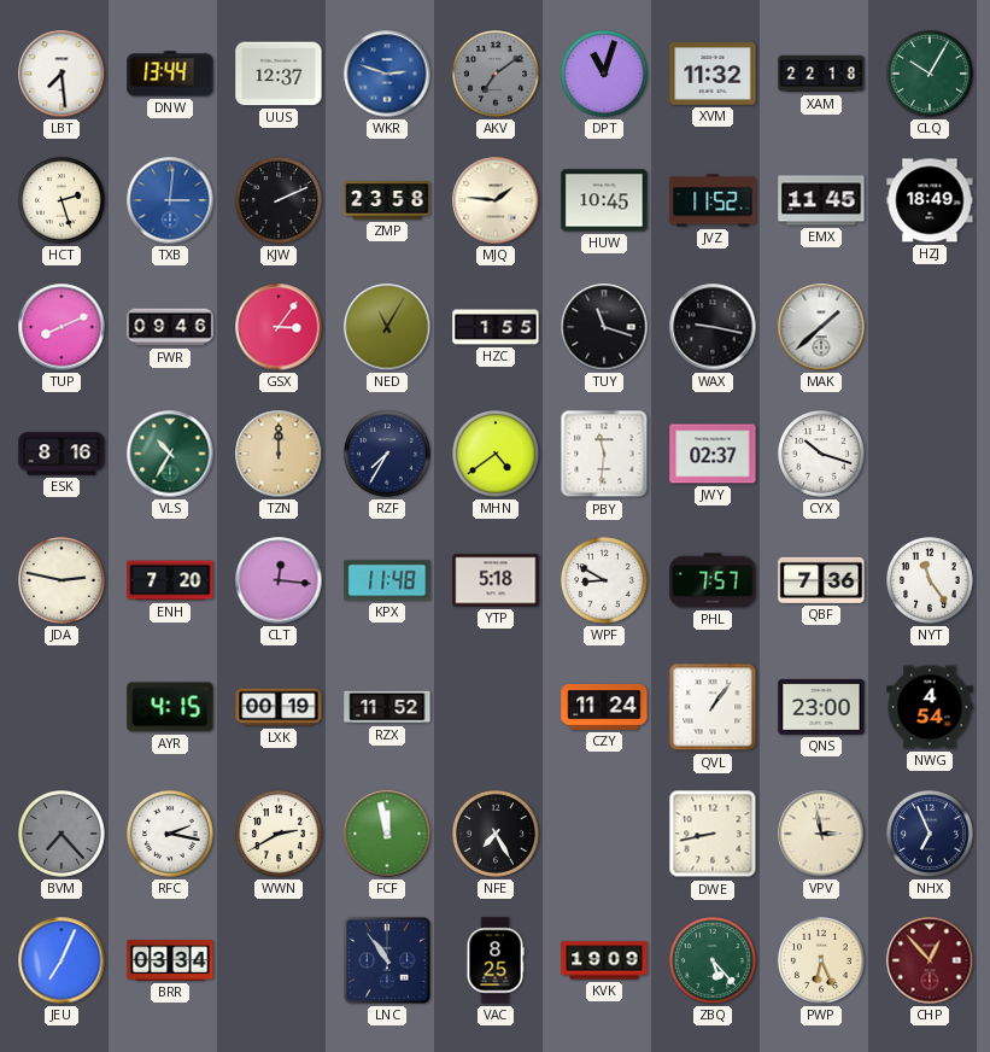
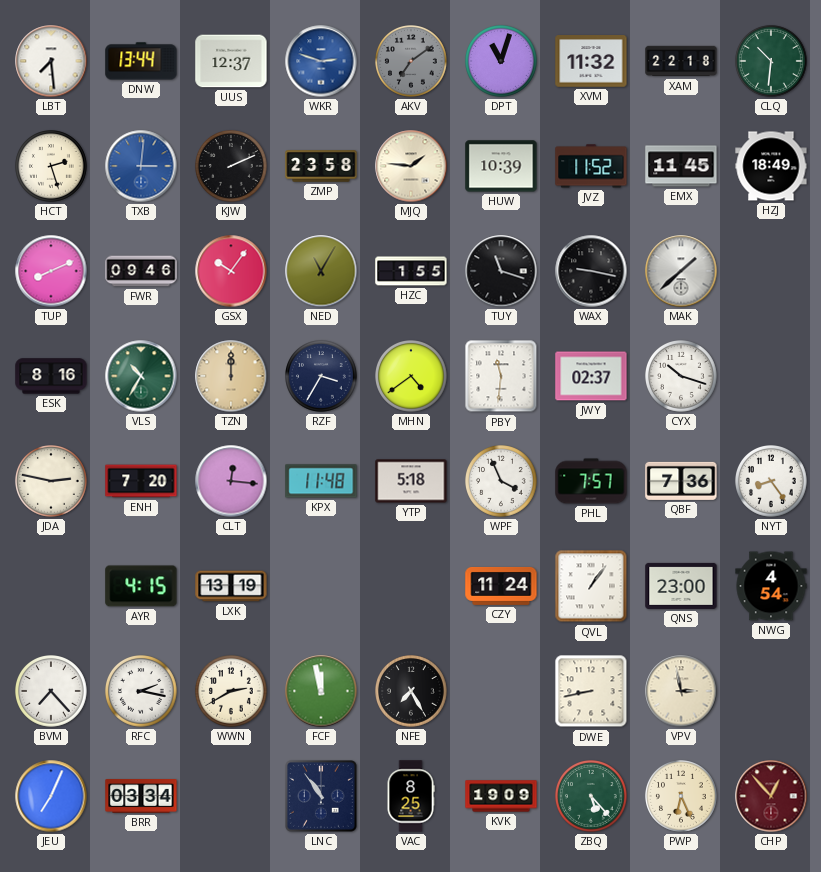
CLQ: 10:05 -> 10:31
HUW: 10:45 -> 10:39
GSX: 3:06 -> 10:06
RZF: 7:35 -> 3:35
WPF: 8:50 -> 3:56
NYT: 11:24 -> 8:24
LXK: 00:19 -> 13:19
RZX: 11:52 -> none
BVM dial: grey -> white
NHX: 6:56 -> none
